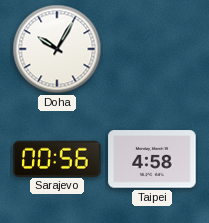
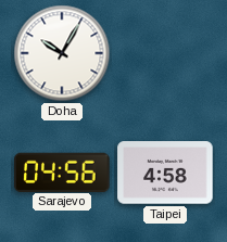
Sarajevo: 00:56 -> 04:56
